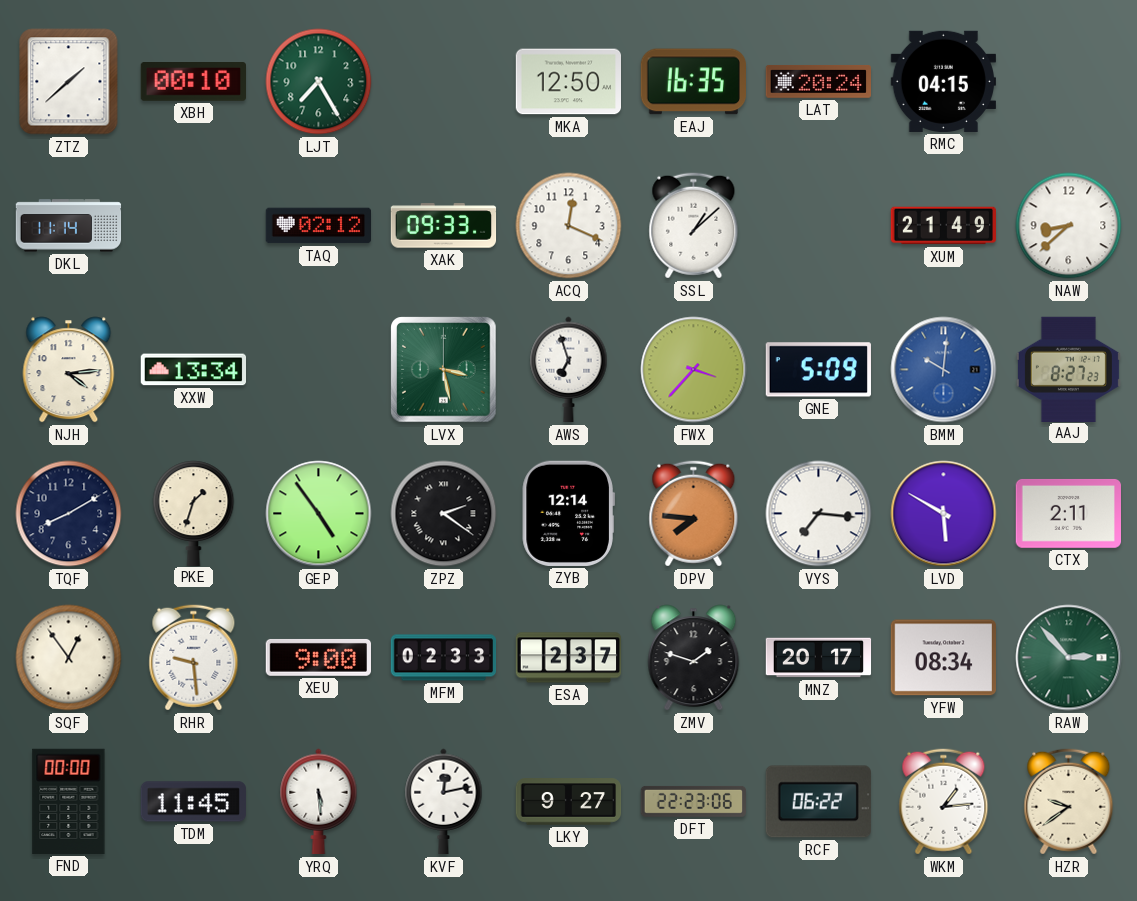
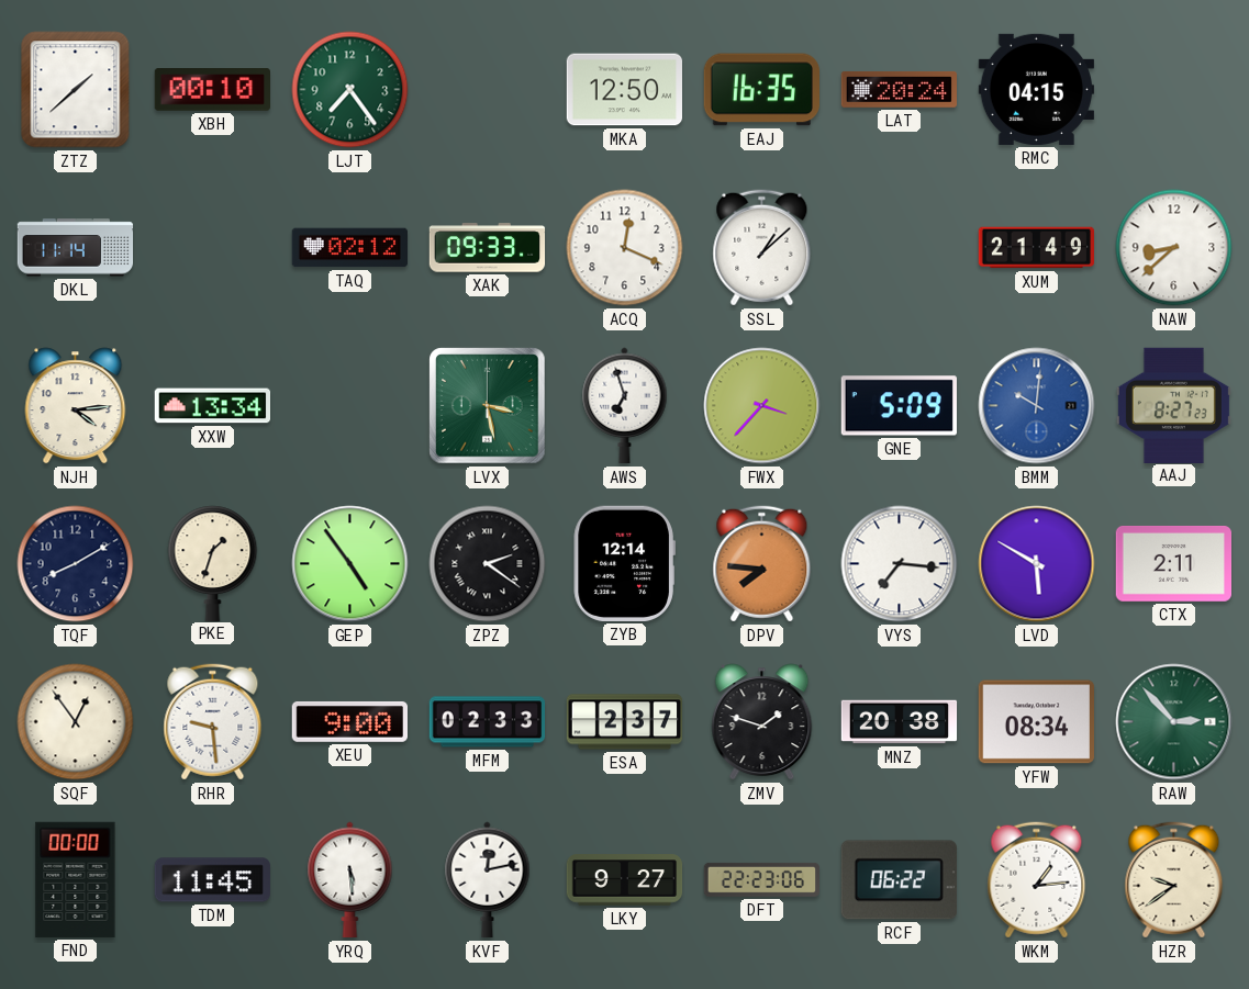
LJT: 7:25 -> 7:24
MNZ: 20:17 -> 20:38
